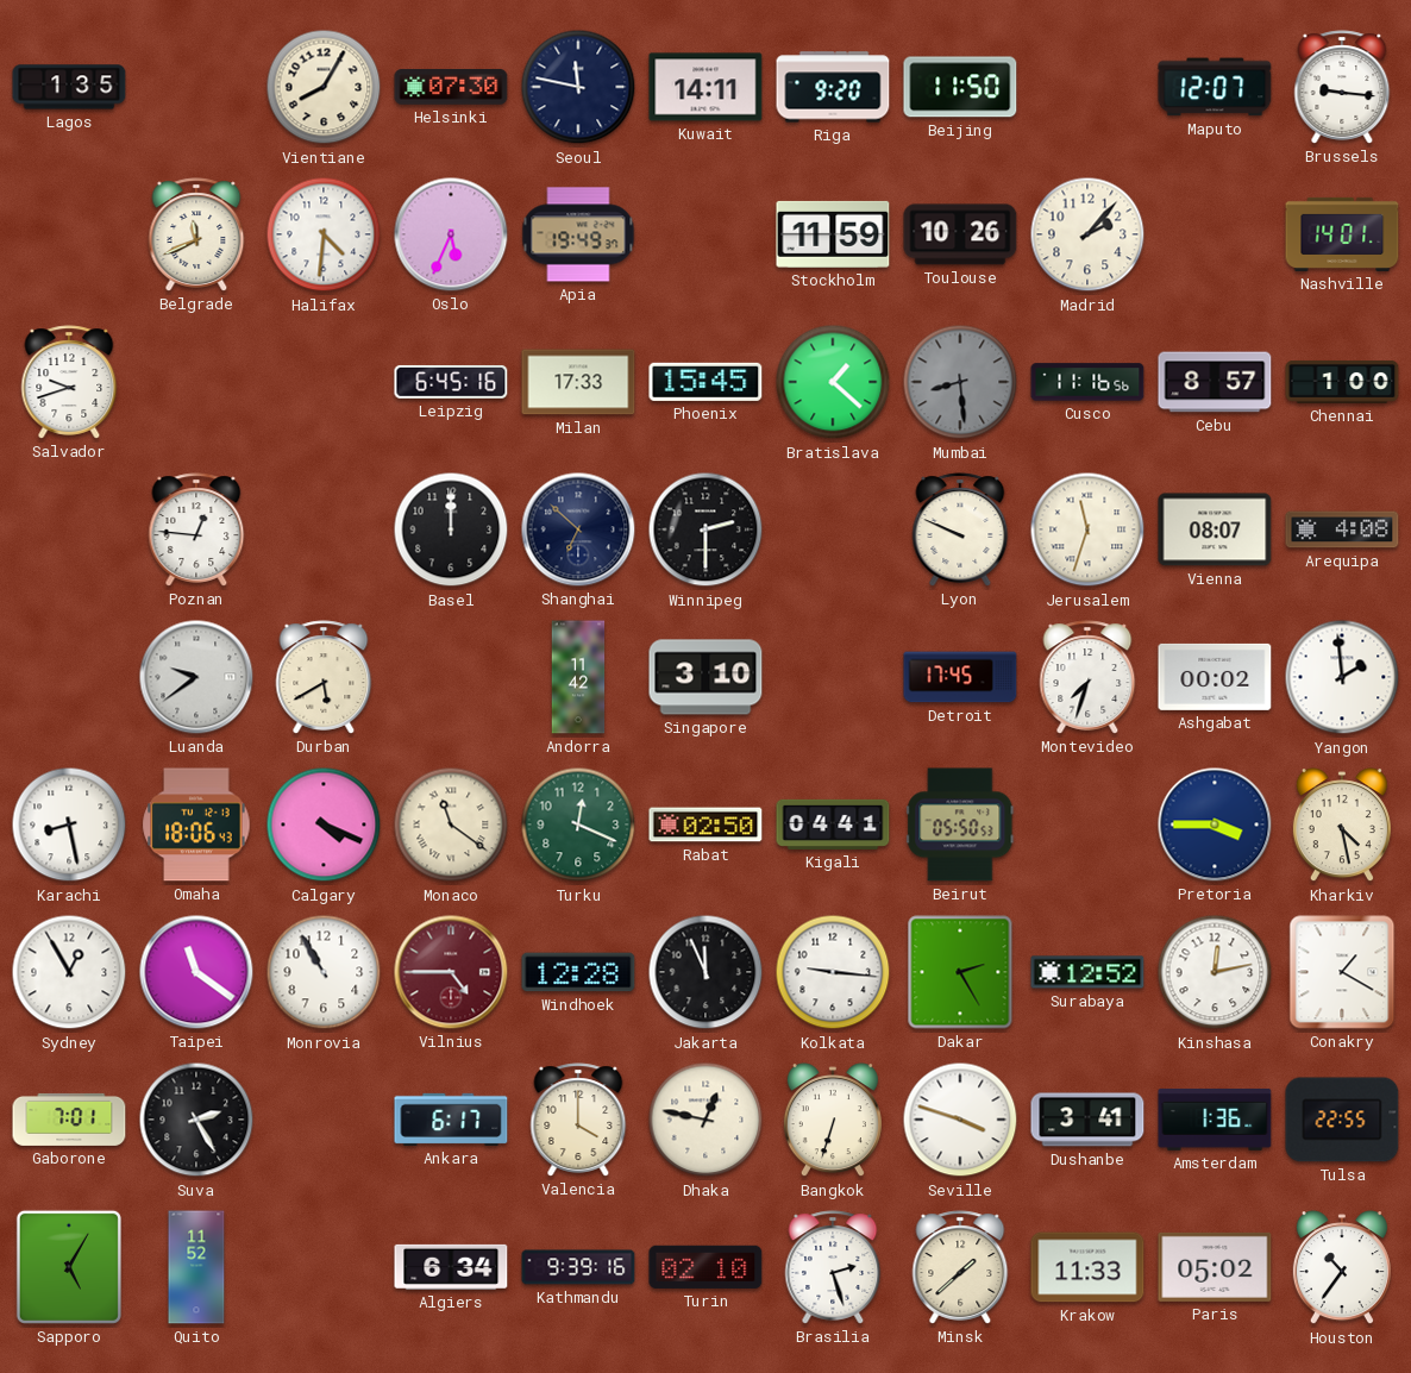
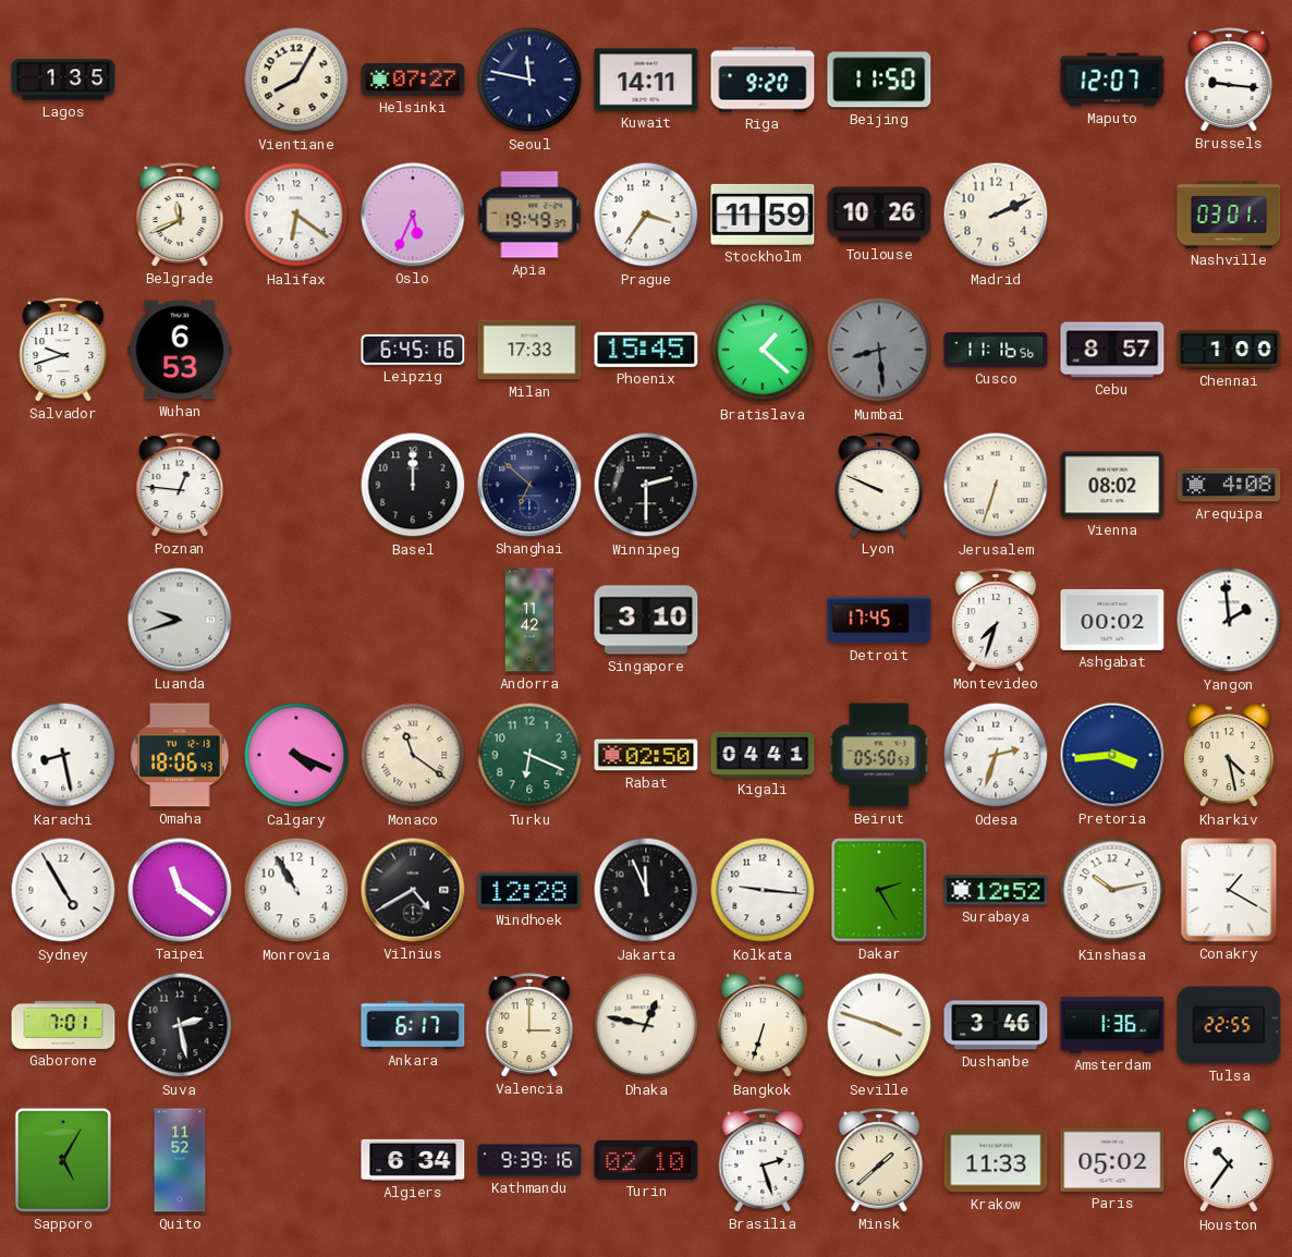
Helsinki: 07:30 -> 07:27
Halifax: 4:31 -> 6:21
Prague: none -> 3:36
Madrid: 2:07 -> 2:11
Nashville: 14:01 -> 03:01
Wuhan: none -> 6:53
Jerusalem: 11:33 -> 6:33
Vienna: 08:07 -> 08:02
Luanda: 9:39 -> 9:42
Durban: 5:40 -> none
Turku: 12:19 -> 6:19
Odesa: none -> 2:33
Pretoria: 3:45 -> 3:44
Sydney: 12:55 -> 4:55
Vilnius: 4:45 -> 4:40
Vilnius dial: burgundy -> black
Kinshasa: 12:13 -> 10:13
Suva: 2:25 -> 2:28
Valencia: 4:00 -> 3:00
Dushanbe: 3:41 -> 3:46
